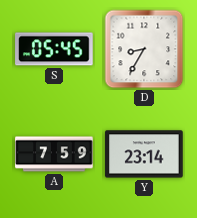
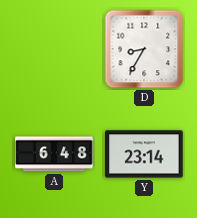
S: 05:45 -> none
A: 7:59 -> 6:48
